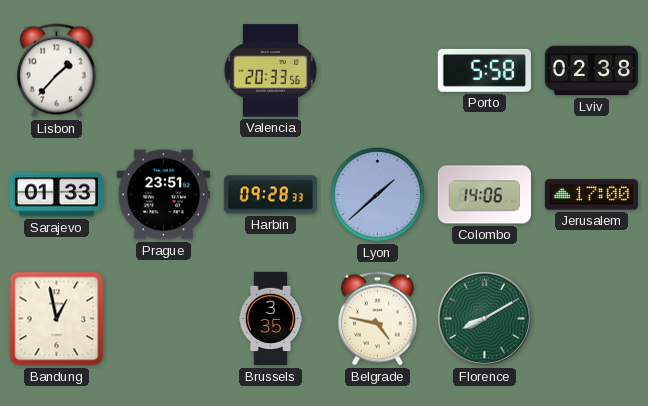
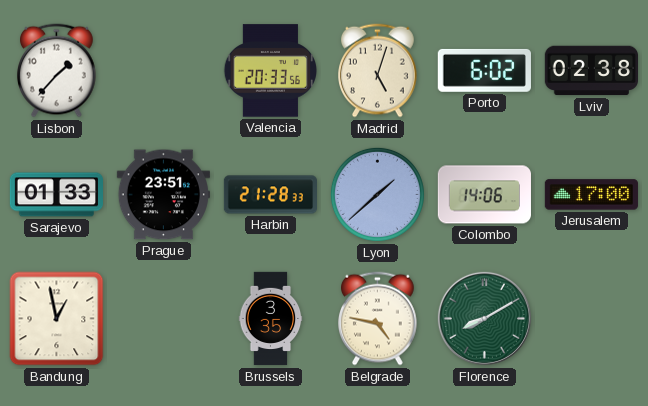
Madrid: none -> 5:03
Porto: 5:58 -> 6:02
Harbin: 09:28 -> 21:28
